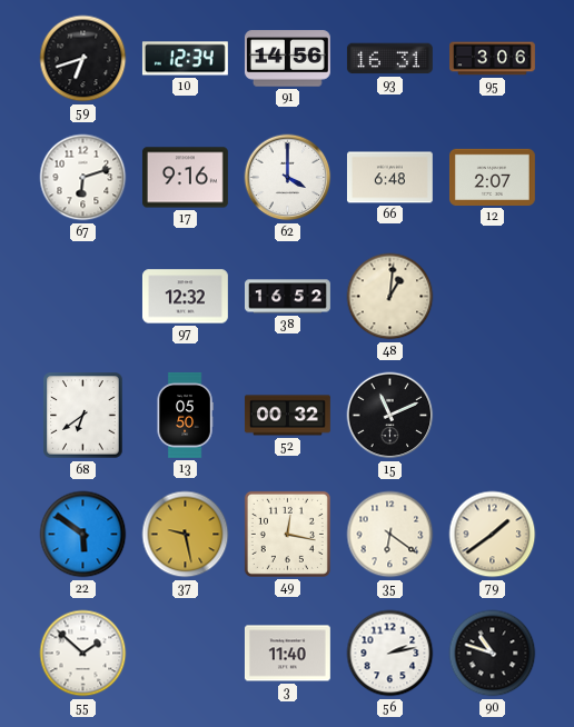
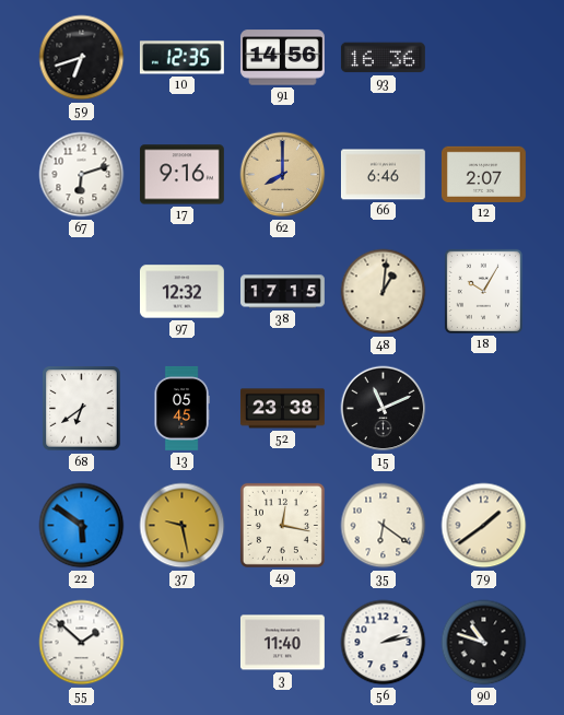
10: 12:34 -> 12:35
93: 16:31 -> 16:36
95: 3:06 -> none
62: 4:00 -> 8:00
62 dial: white -> champagne
66: 6:48 -> 6:46
38: 16:52 -> 17:15
18: none -> 10:05
13: 05:50 -> 05:45
52: 00:32 -> 23:38
